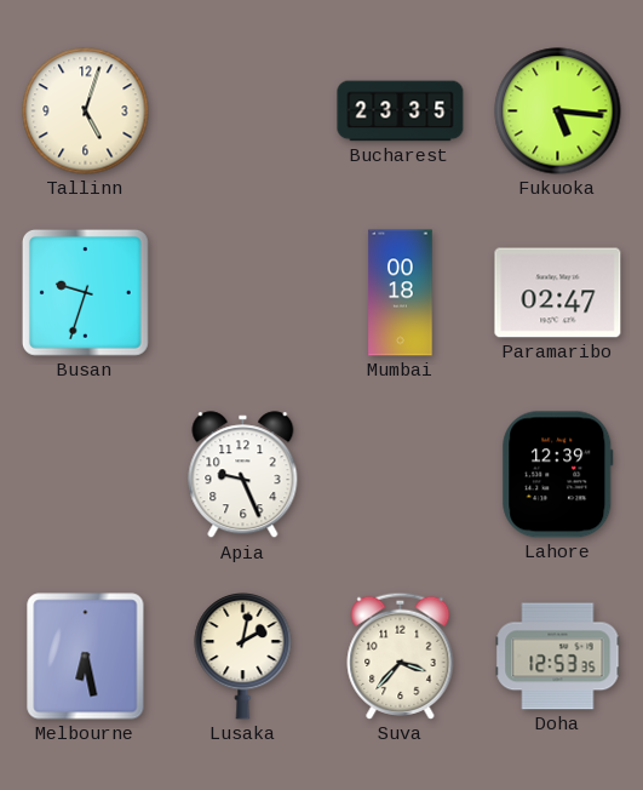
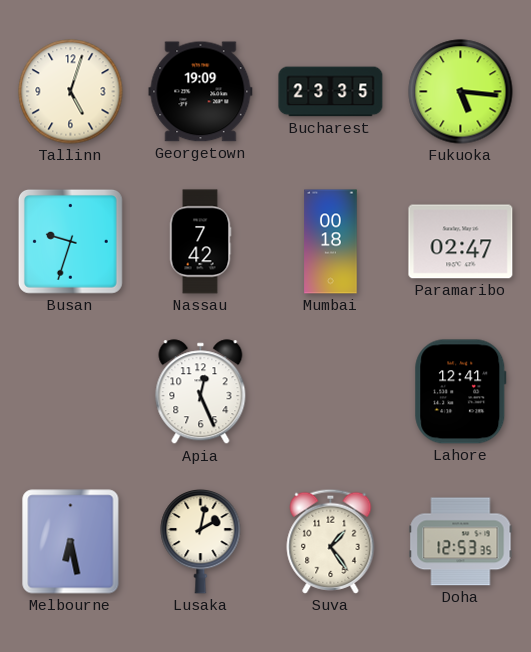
Georgetown: none -> 19:09
Nassau: none -> 7:42
Apia: 9:26 -> 12:26
Lahore: 12:39 -> 12:41
Suva: 3:37 -> 1:24
